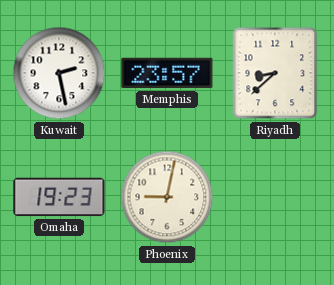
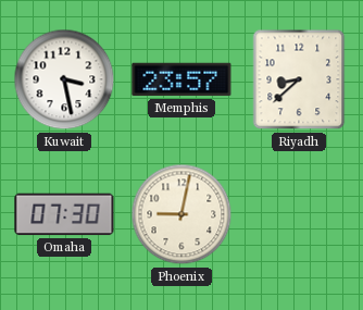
Kuwait: 2:28 -> 3:28
Omaha: 19:23 -> 07:30
